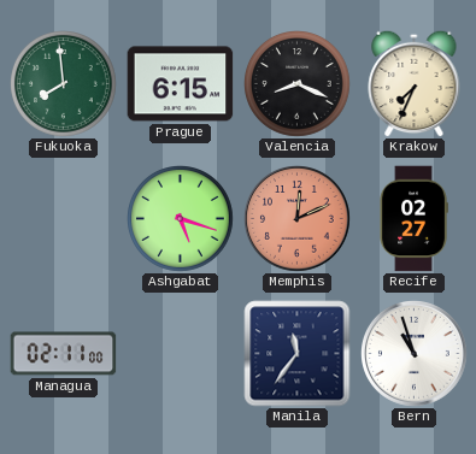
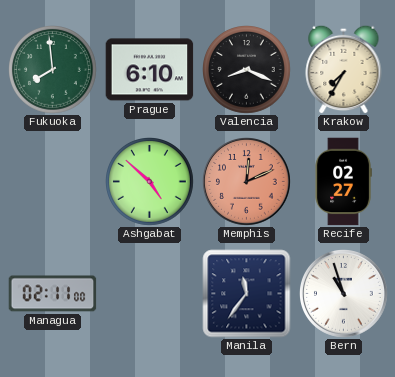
Prague: 6:15 -> 6:10
Krakow: 7:34 -> 7:35
Ashgabat: 5:18 -> 4:52
